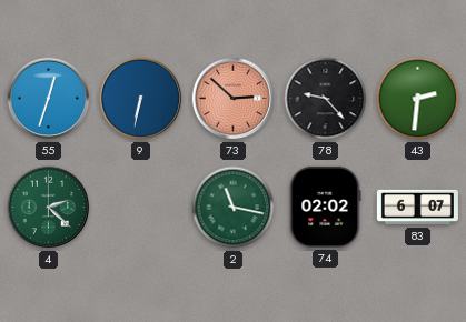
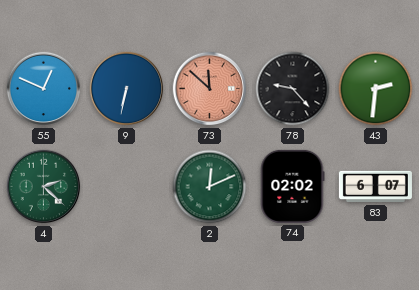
55: 12:33 -> 12:49
73: 2:52 -> 11:52
2: 11:17 -> 12:11
